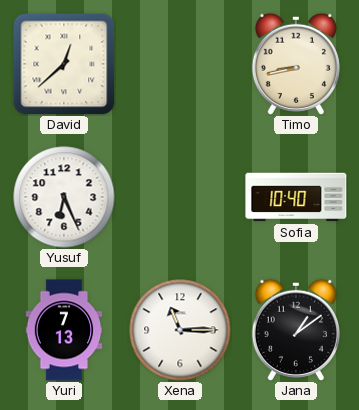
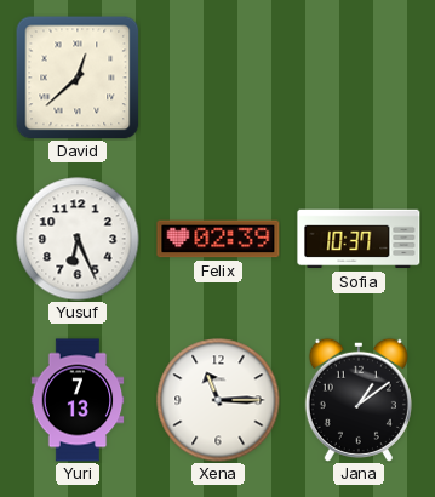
Timo: 8:43 -> none
Felix: none -> 02:39
Sofia: 10:40 -> 10:37
